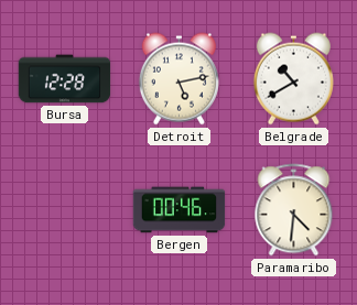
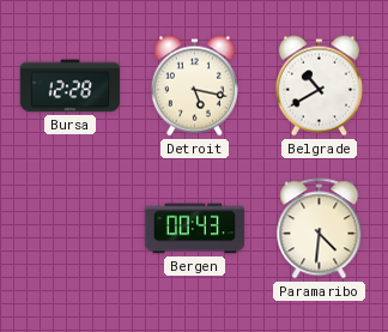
Detroit: 5:13 -> 5:17
Bergen: 00:46 -> 00:43
